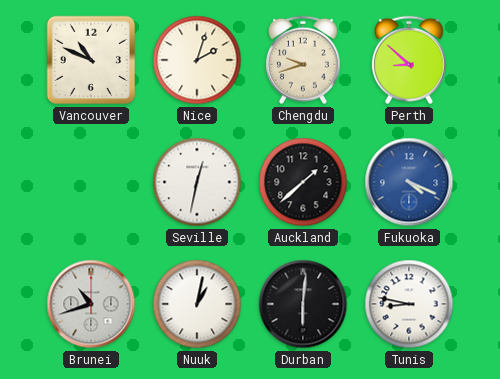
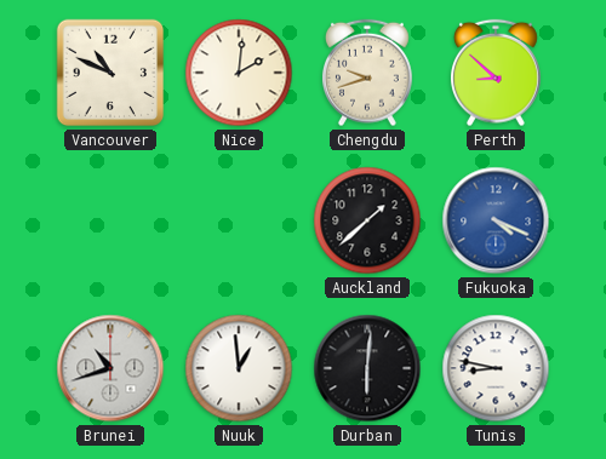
Nice: 2:03 -> 2:01
Seville: 12:32 -> none
Nuuk: 1:02 -> 12:59
